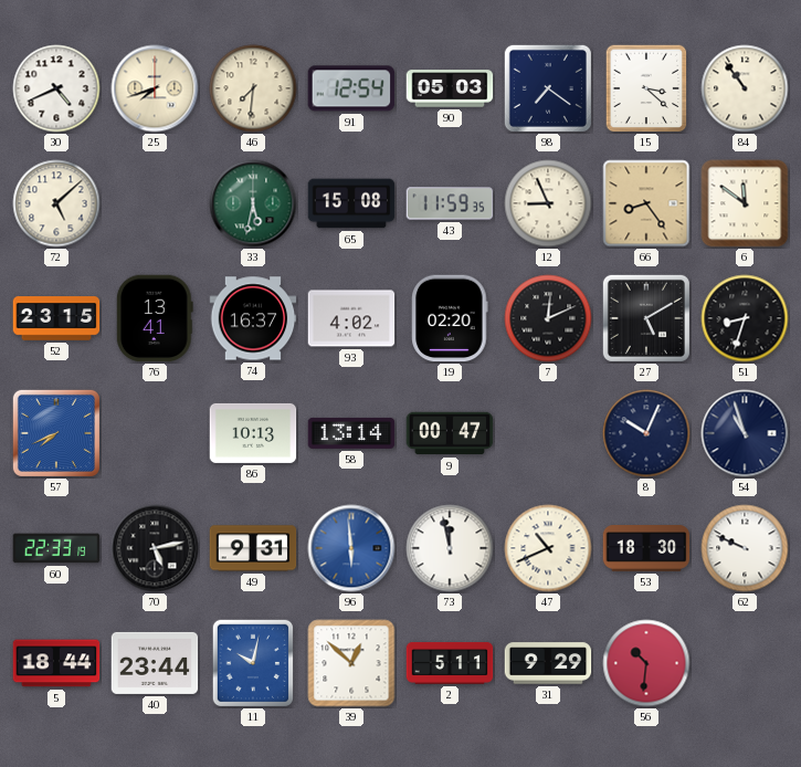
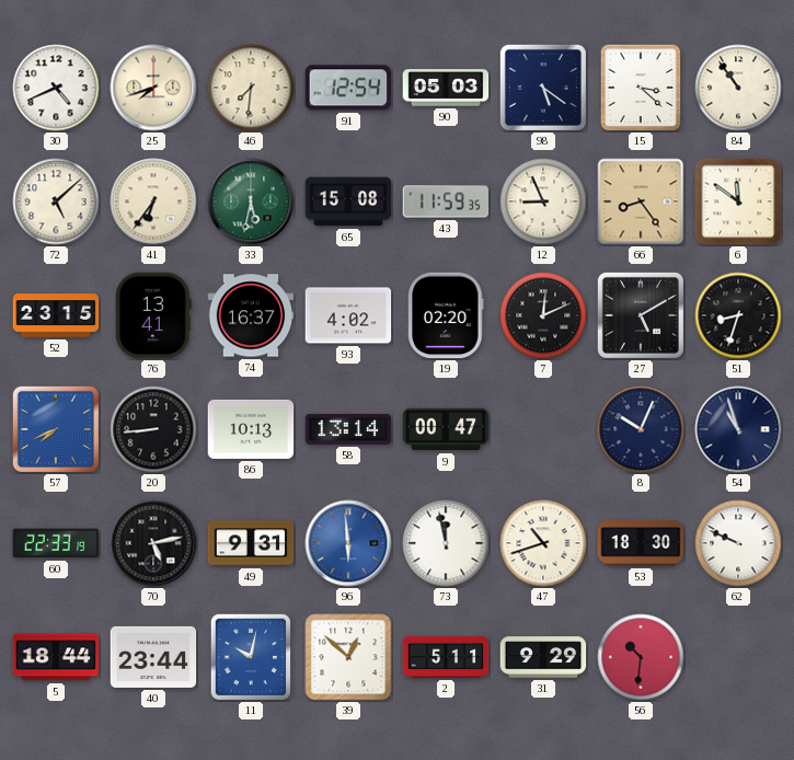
98: 7:21 -> 5:21
41: none -> 6:36
20: none -> 8:44
47: 10:41 -> 10:42
